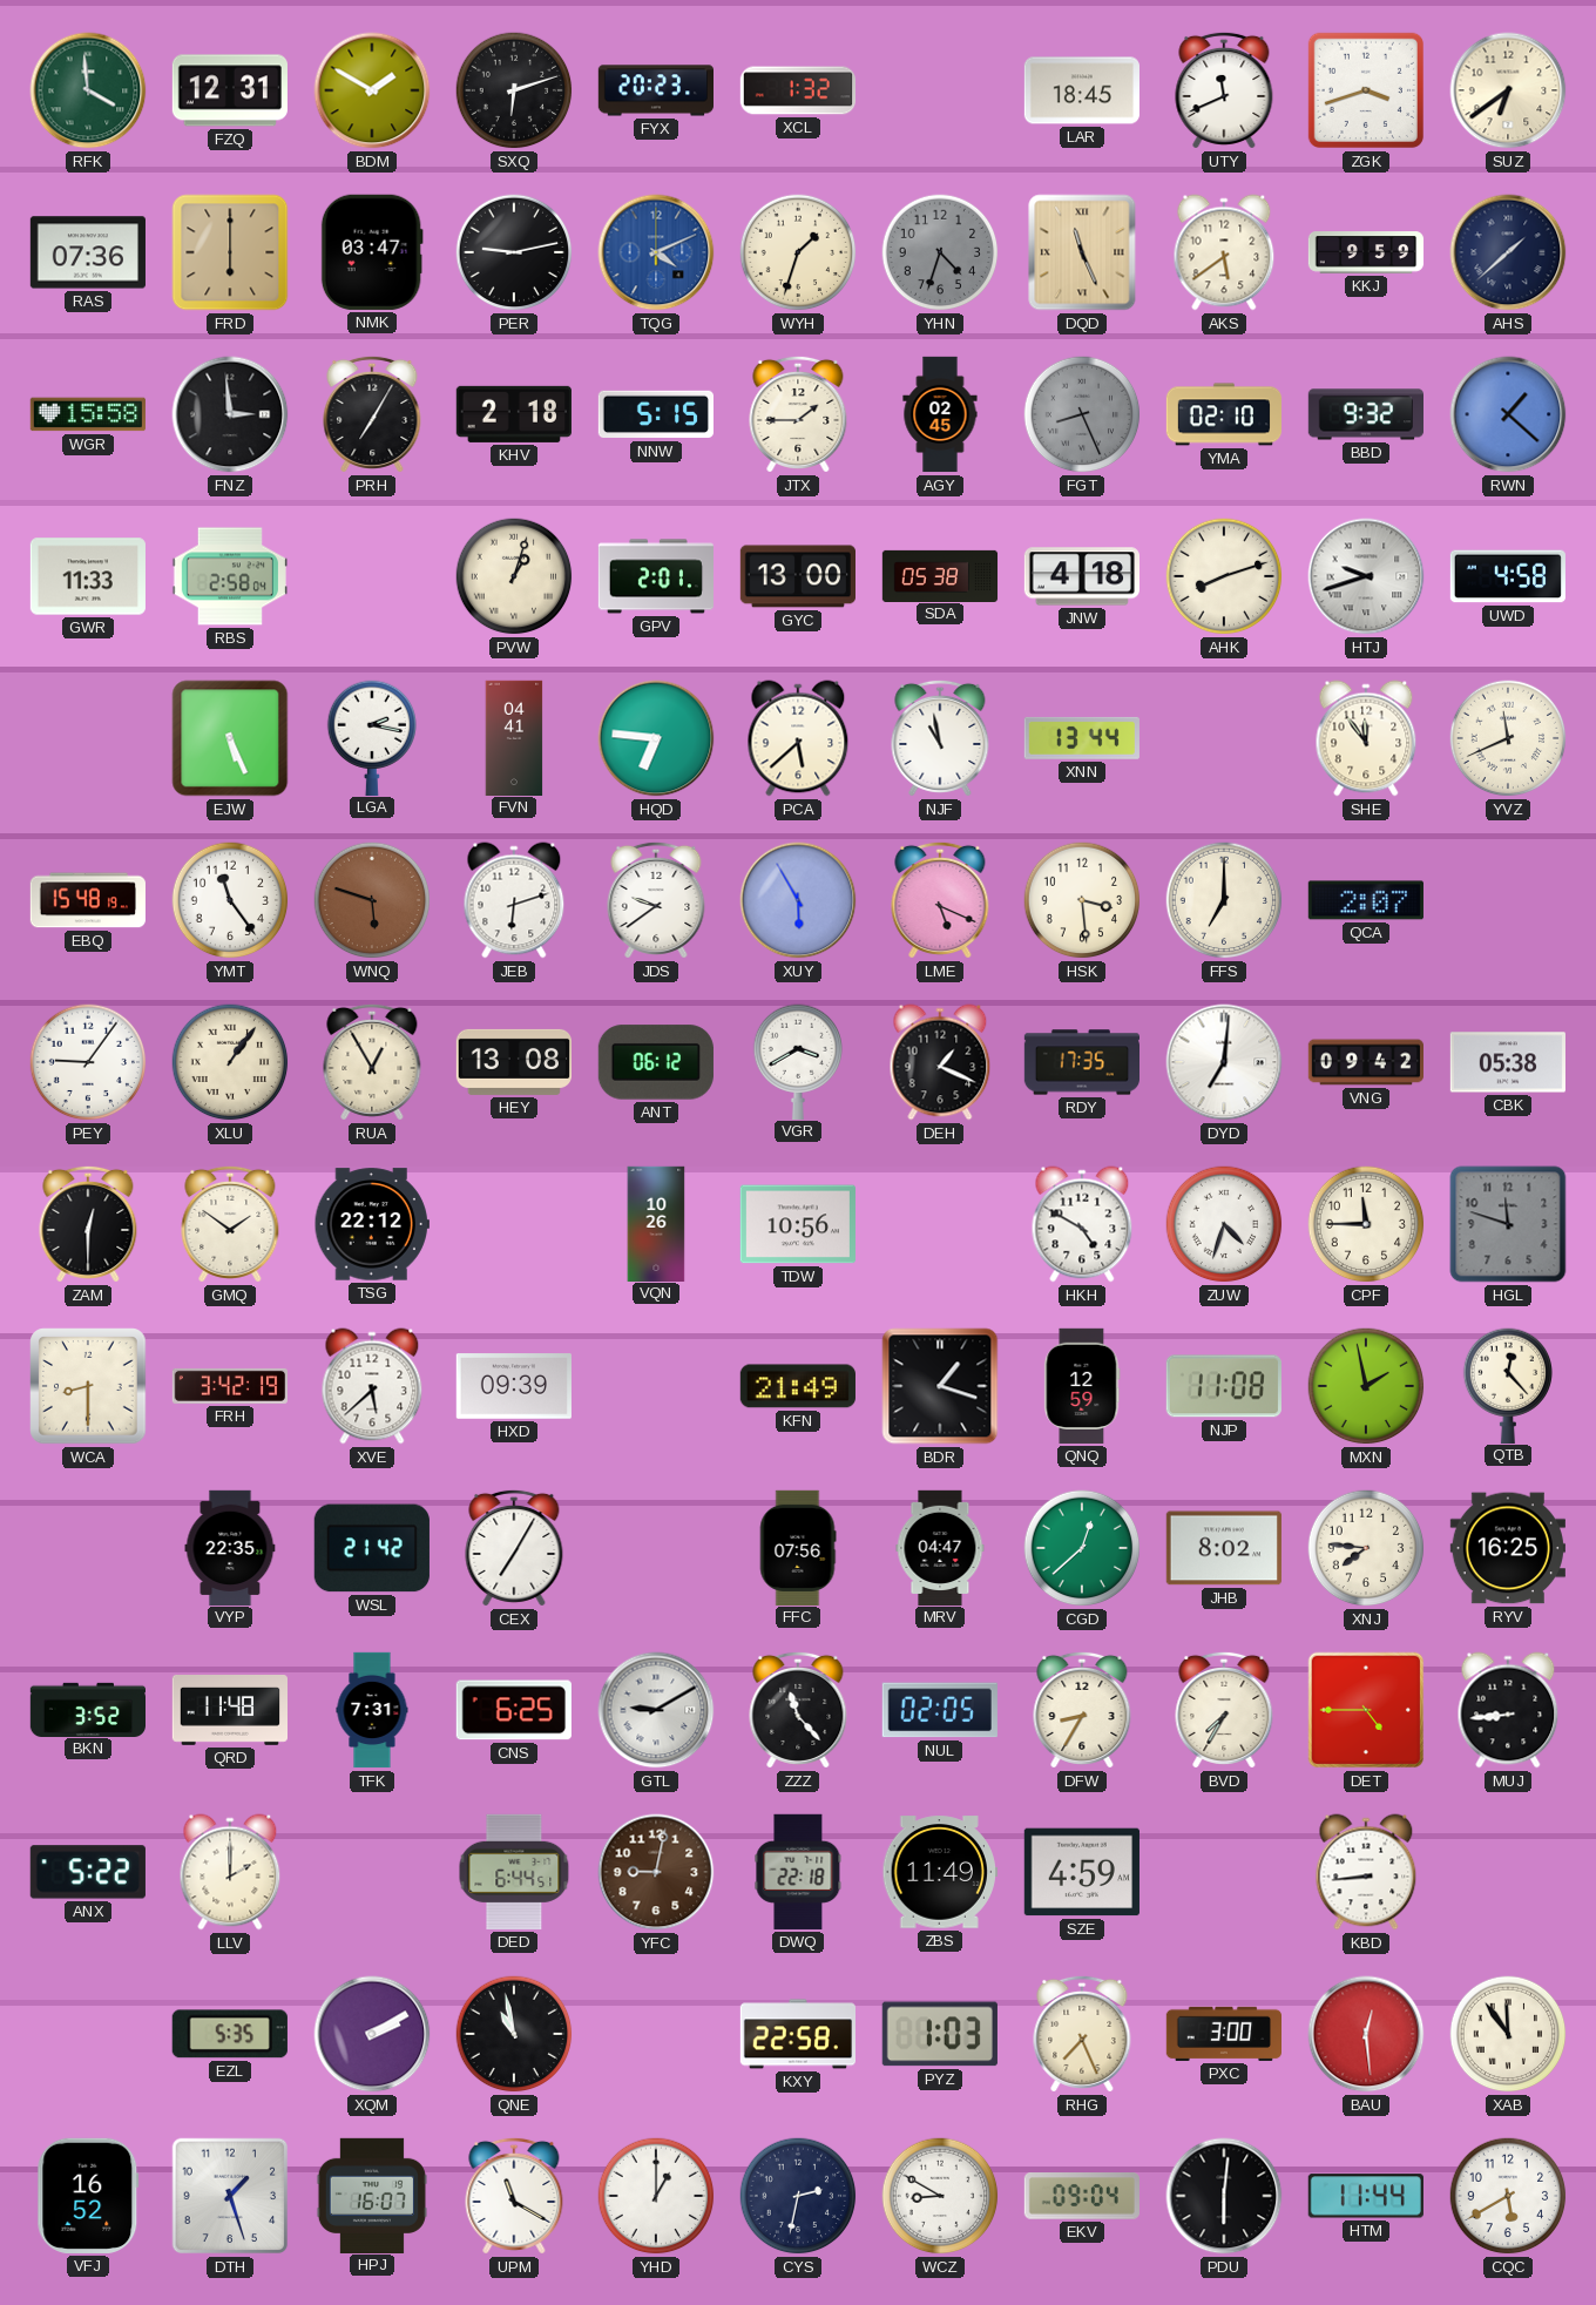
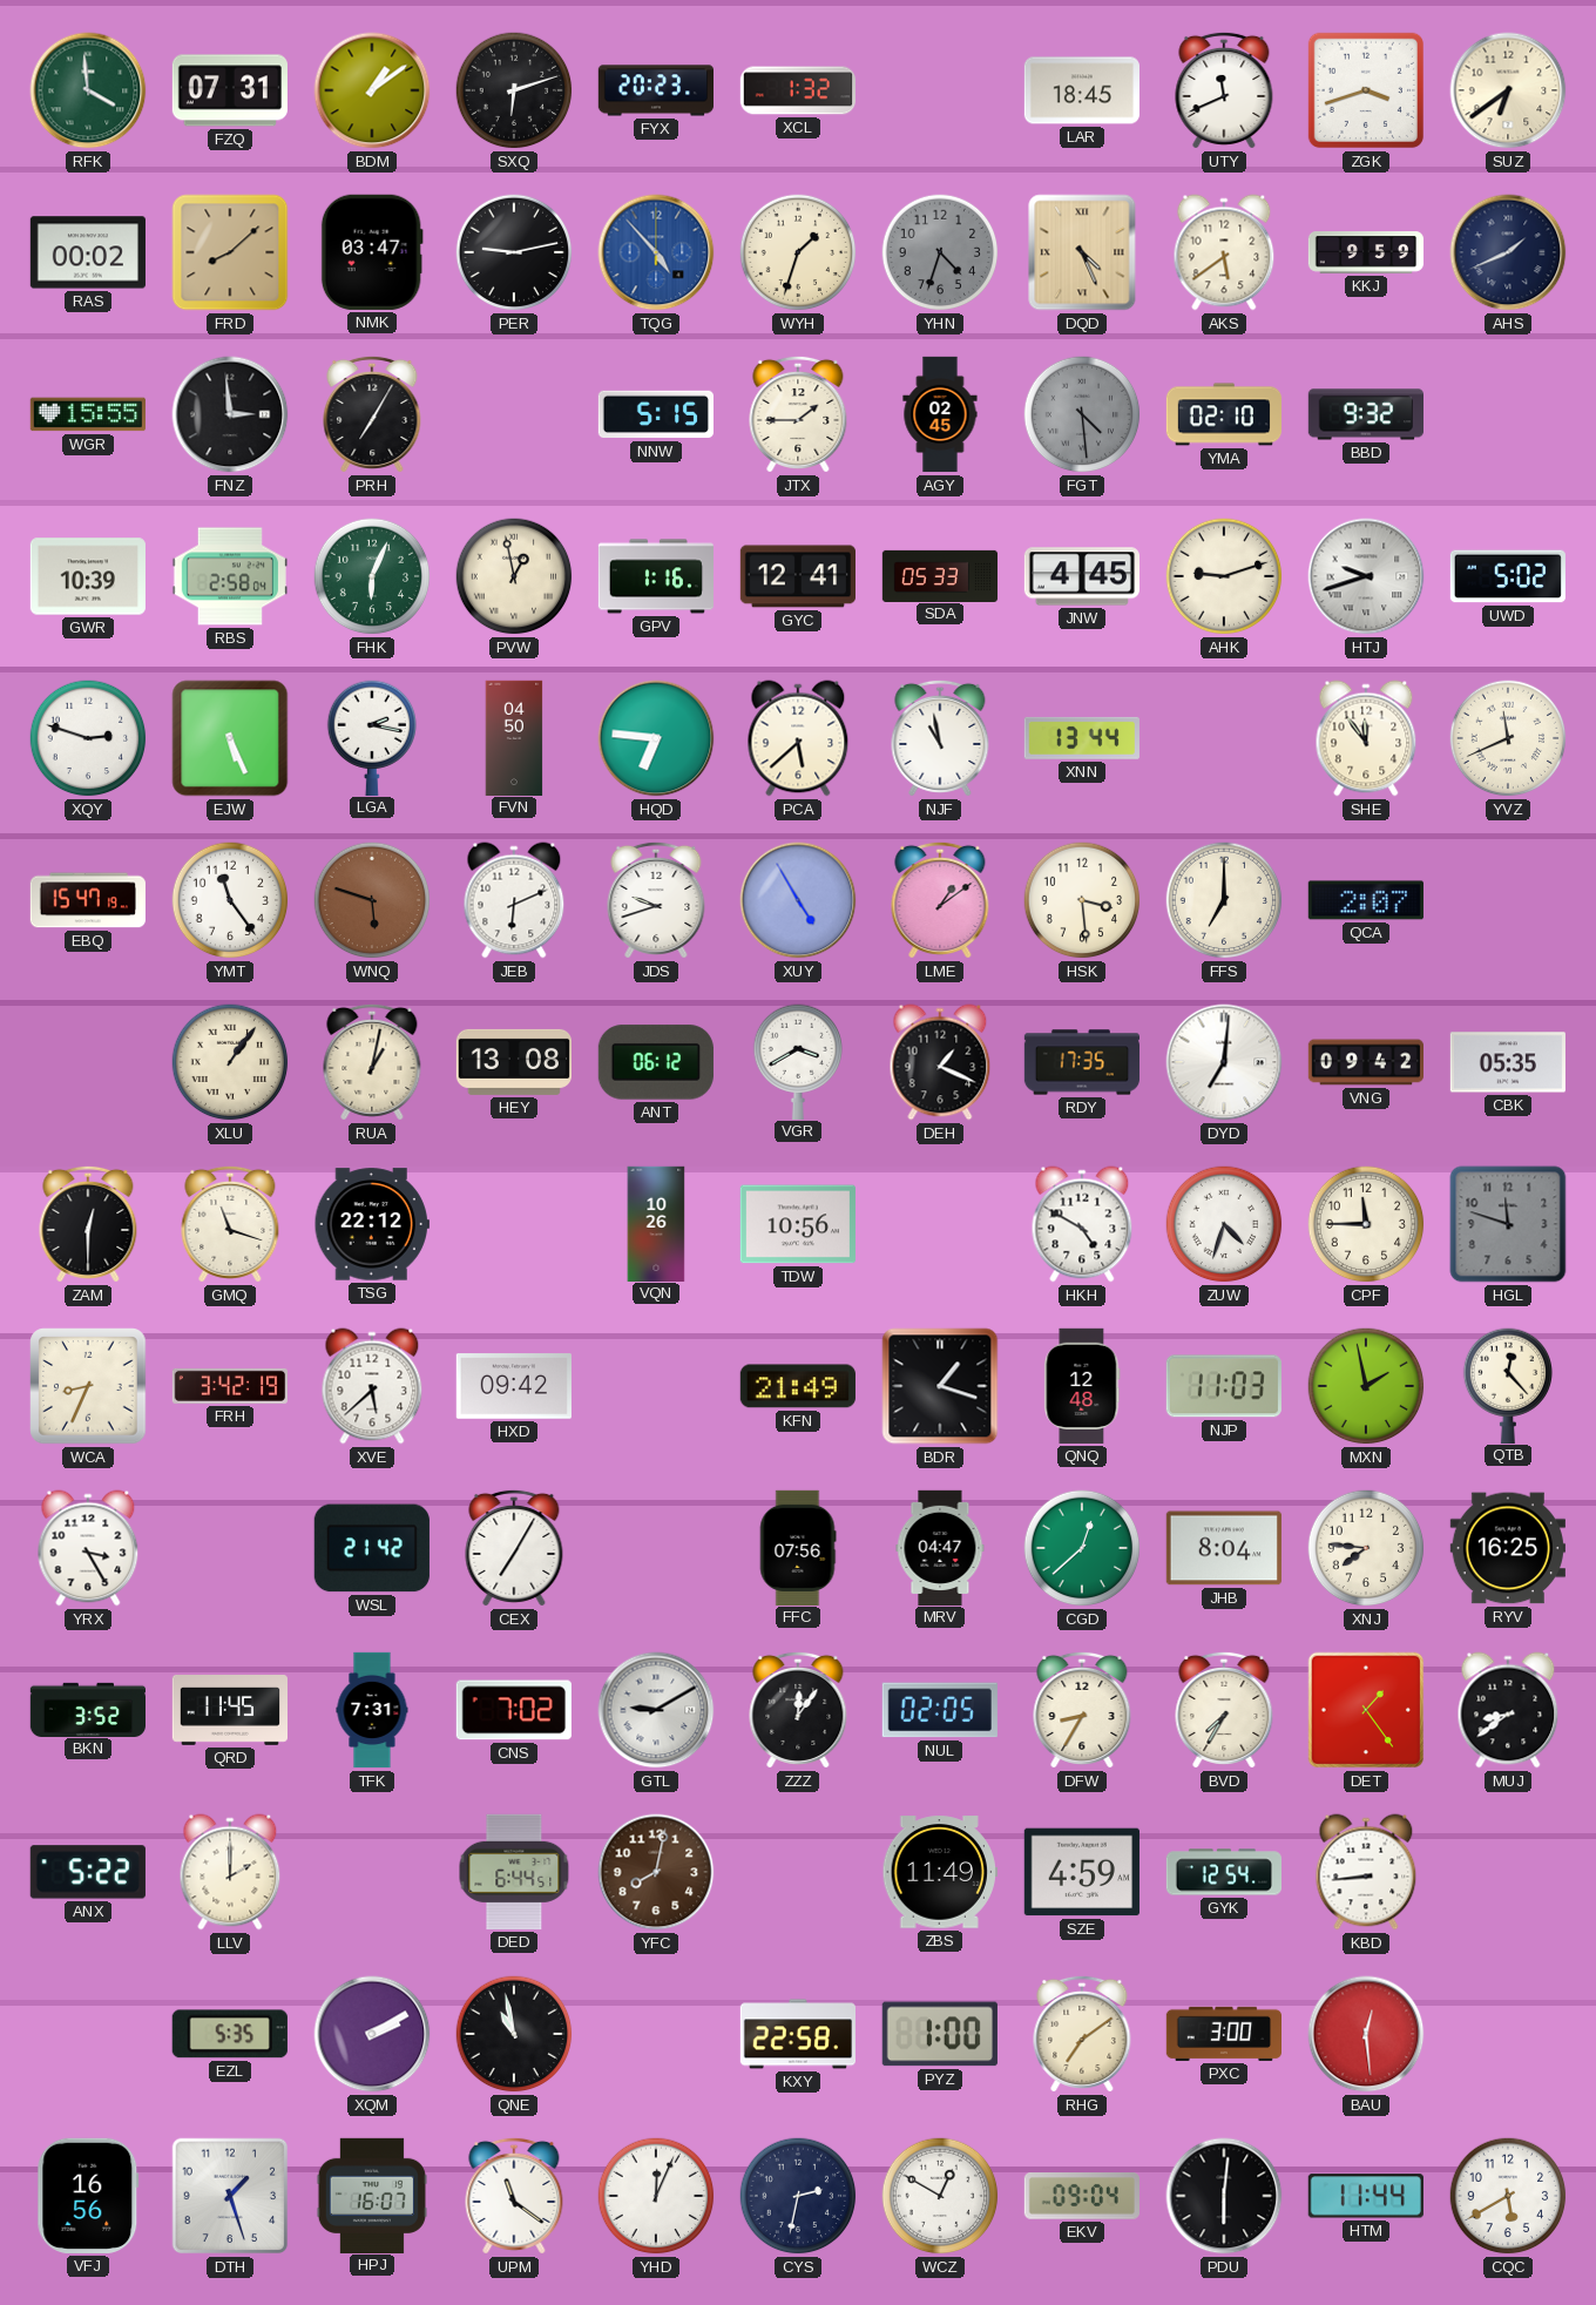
FZQ: 12:31 -> 07:31
BDM: 1:50 -> 1:09
RAS: 07:36 -> 00:02
FRD: 6:00 -> 8:08
TQG: 4:11 -> 4:53
DQD: 11:26 -> 4:26
AHS: 1:38 -> 1:41
WGR: 15:58 -> 15:55
KHV: 2:18 -> none
FGT: 8:26 -> 4:29
RWN: 1:22 -> none
GWR: 11:33 -> 10:39
FHK: none -> 6:04
PVW: 1:03 -> 12:58
GPV: 2:01 -> 1:16
GYC: 13:00 -> 12:41
SDA: 05:38 -> 05:33
JNW: 4:18 -> 4:45
AHK: 8:12 -> 9:12
UWD: 4:58 -> 5:02
XQY: none -> 2:48
FVN: 04:41 -> 04:50
EBQ: 15:48 -> 15:47
JEB: 6:12 -> 6:11
JDS: 9:39 -> 9:42
XUY: 5:55 -> 4:55
LME: 5:19 -> 1:09
PEY: 9:06 -> none
RUA: 12:55 -> 1:02
CBK: 05:38 -> 05:35
GMQ: 1:51 -> 11:18
WCA: 8:30 -> 8:34
HXD: 09:39 -> 09:42
QNQ: 12:59 -> 12:48
NJP: 11:08 -> 11:03
YRX: none -> 3:25
VYP: 22:35 -> none
JHB: 8:02 -> 8:04
QRD: 11:48 -> 11:45
CNS: 6:25 -> 7:02
ZZZ: 11:23 -> 12:06
DET: 4:45 -> 1:24
MUJ: 8:44 -> 8:39
YFC: 9:02 -> 8:02
DWQ: 22:18 -> none
GYK: none -> 12:54
PYZ: 1:03 -> 1:00
RHG: 7:26 -> 7:09
XAB: 11:54 -> none
VFJ: 16:52 -> 16:56
UPM: 11:20 -> 11:21
YHD: 1:00 -> 12:04
WCZ: 8:50 -> 12:50
